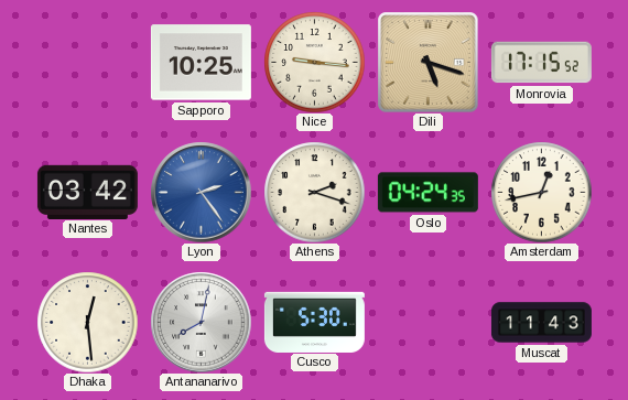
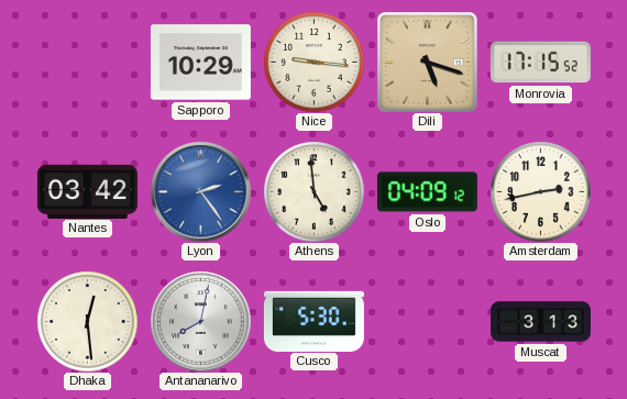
Sapporo: 10:25 -> 10:29
Athens: 2:18 -> 4:59
Oslo: 04:24 -> 04:09
Amsterdam: 12:43 -> 2:43
Muscat: 11:43 -> 3:13
